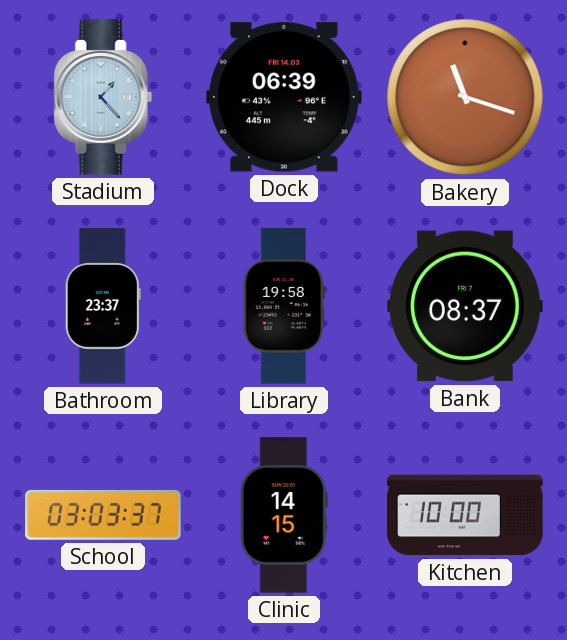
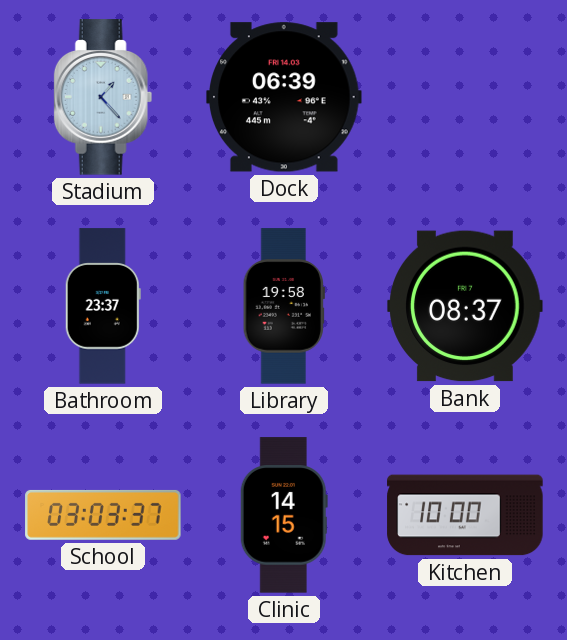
Bakery: 11:18 -> none
